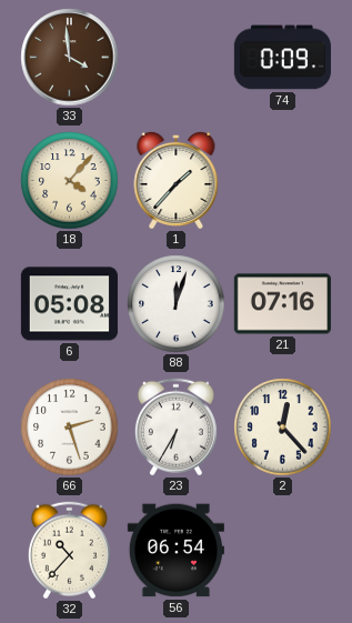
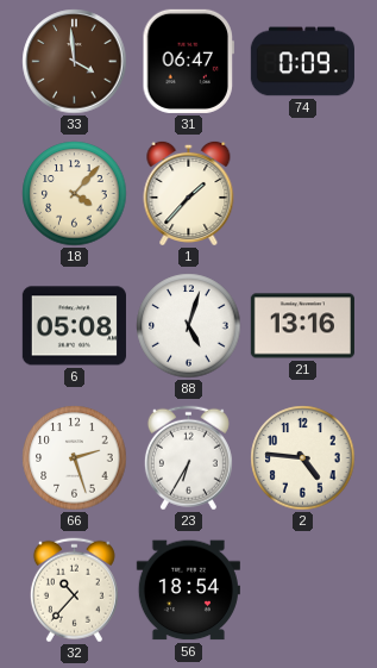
31: none -> 06:47
88: 12:03 -> 5:03
21: 07:16 -> 13:16
2: 12:23 -> 4:46
56: 06:54 -> 18:54
